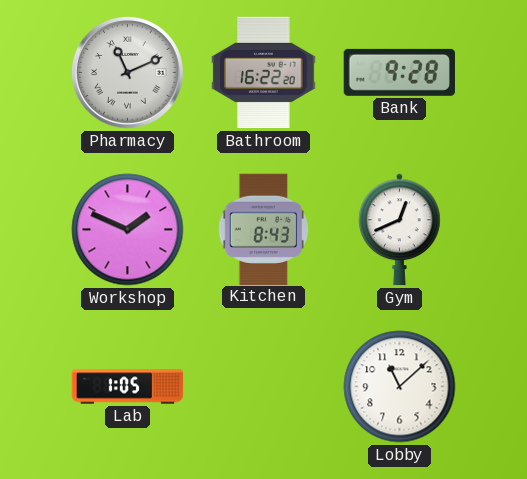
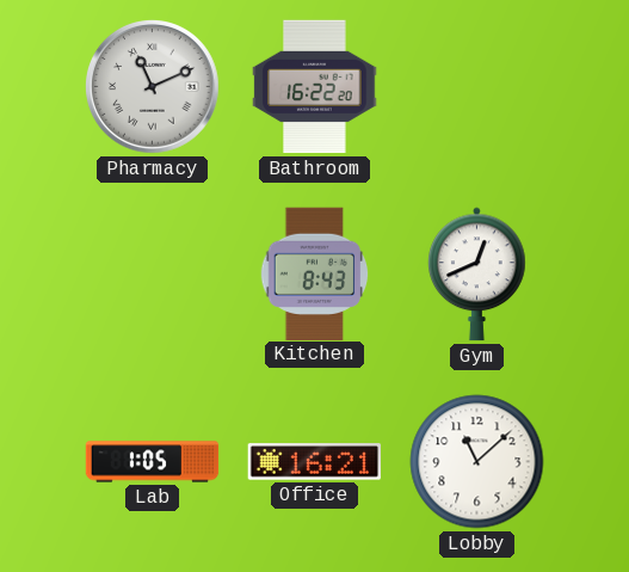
Bank: 9:28 -> none
Workshop: 1:49 -> none
Office: none -> 16:21
